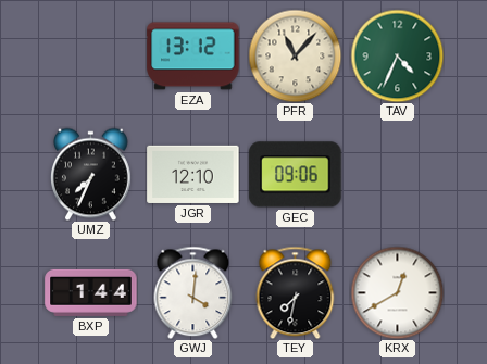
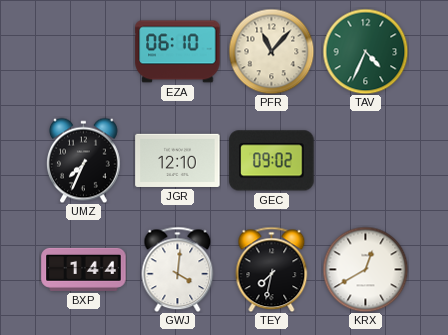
EZA: 13:12 -> 06:10
GEC: 09:06 -> 09:02
